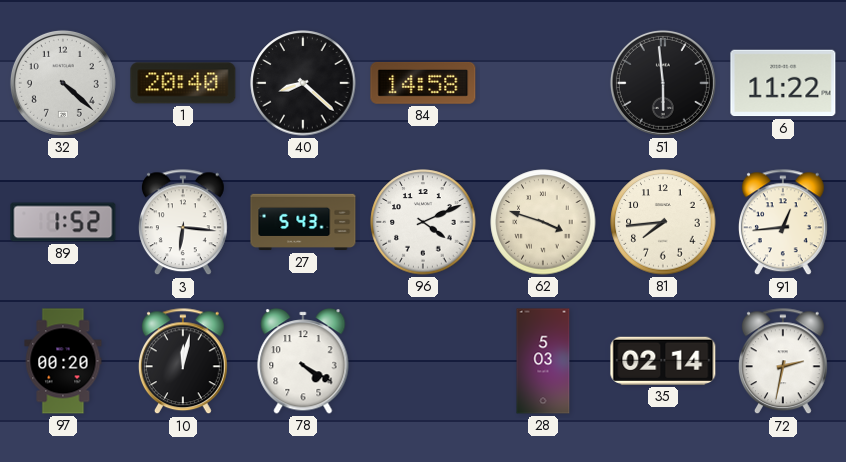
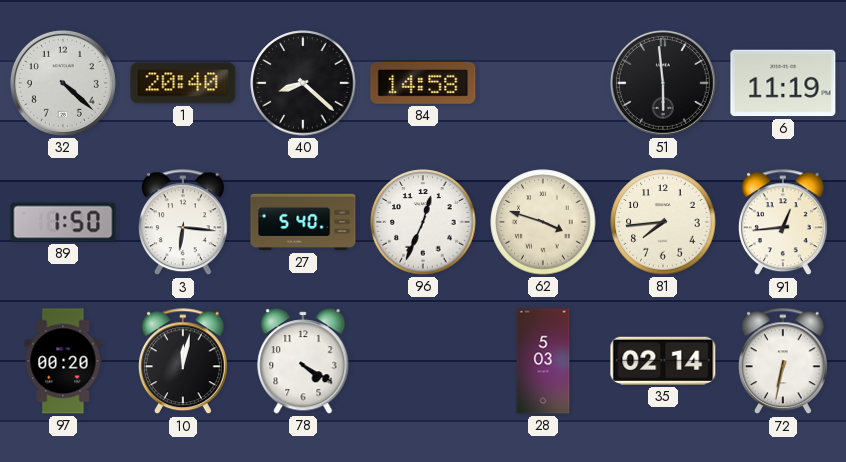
6: 11:22 -> 11:19
89: 1:52 -> 1:50
27: 5:43 -> 5:40
96: 4:11 -> 12:34
72: 2:32 -> 6:32
